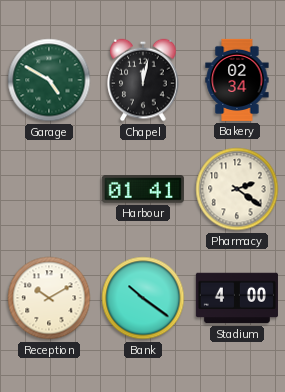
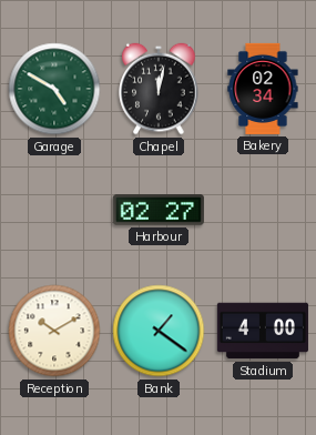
Harbour: 01:41 -> 02:27
Pharmacy: 2:21 -> none
Bank: 10:21 -> 1:21
